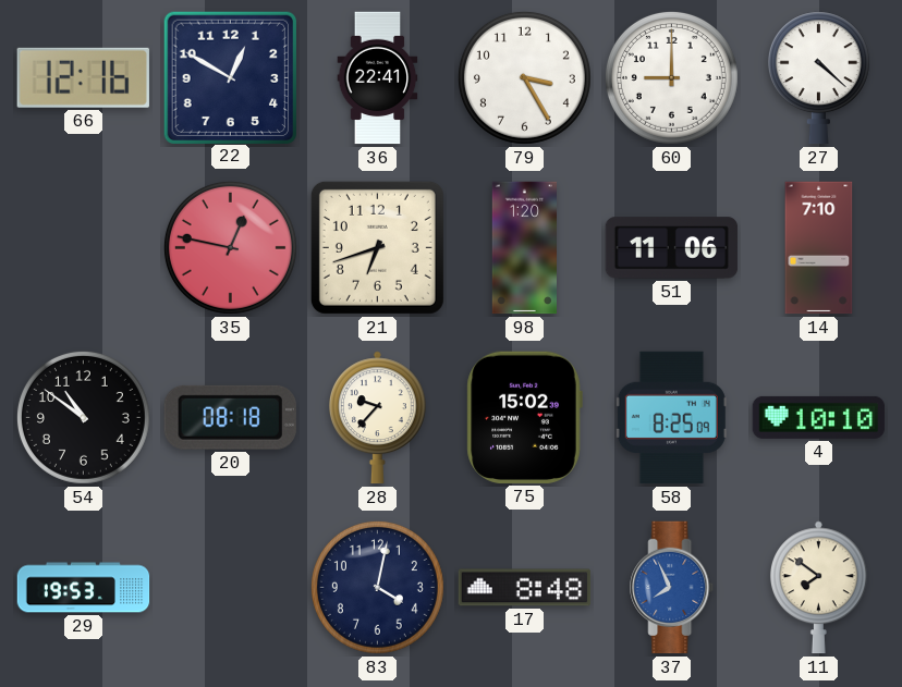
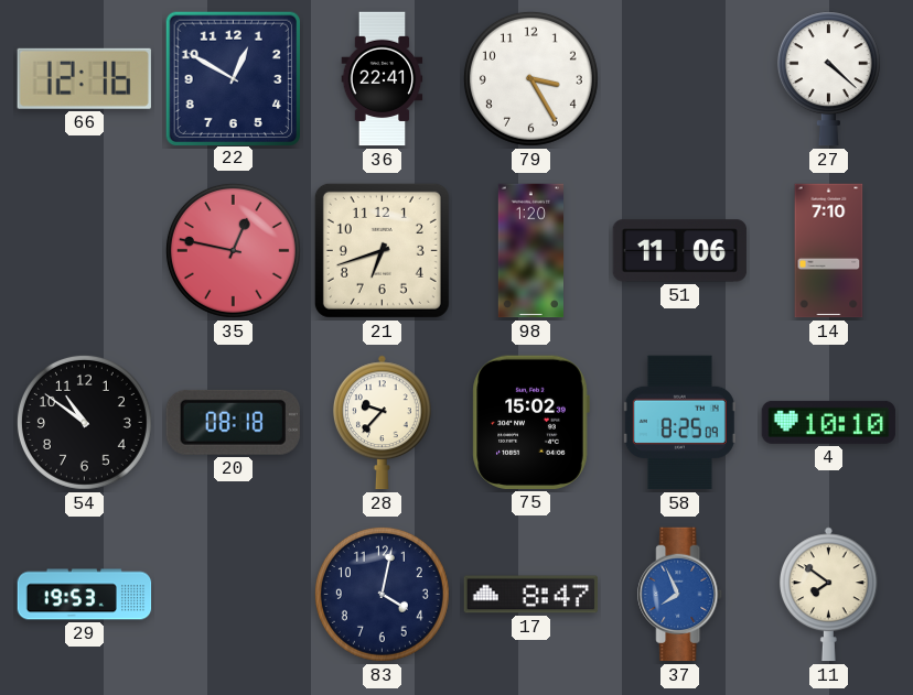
60: 9:00 -> none
17: 8:48 -> 8:47
